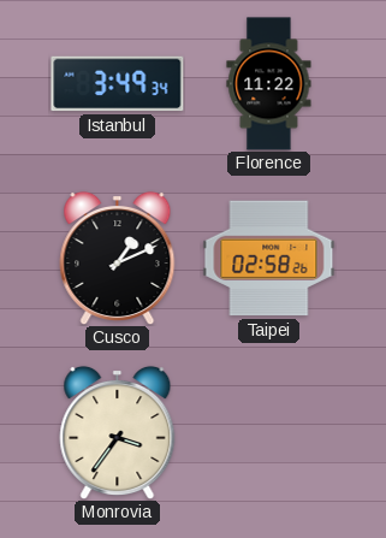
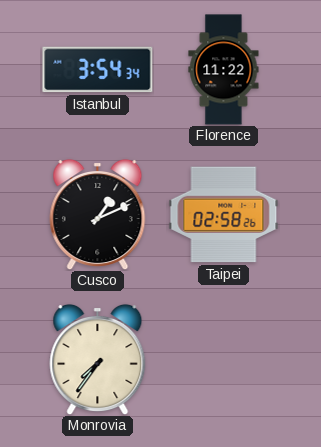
Istanbul: 3:49 -> 3:54
Monrovia: 3:36 -> 7:36
